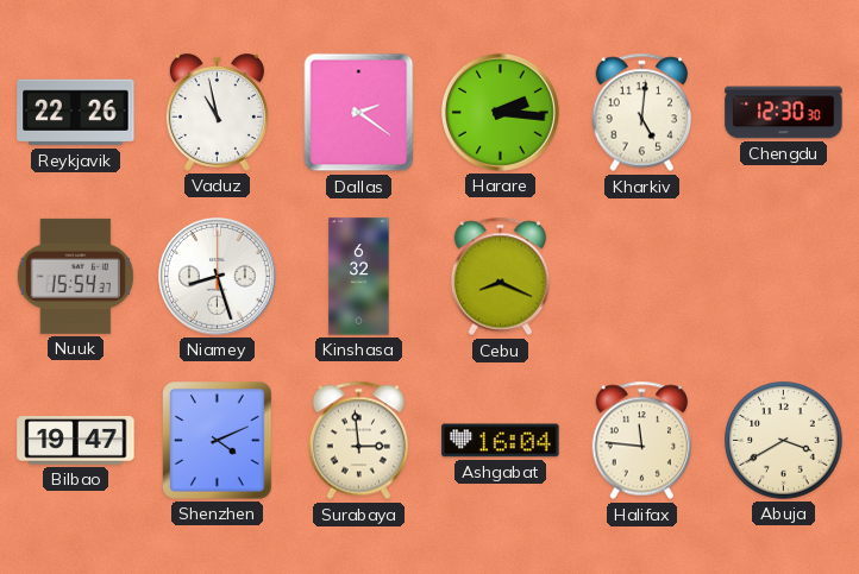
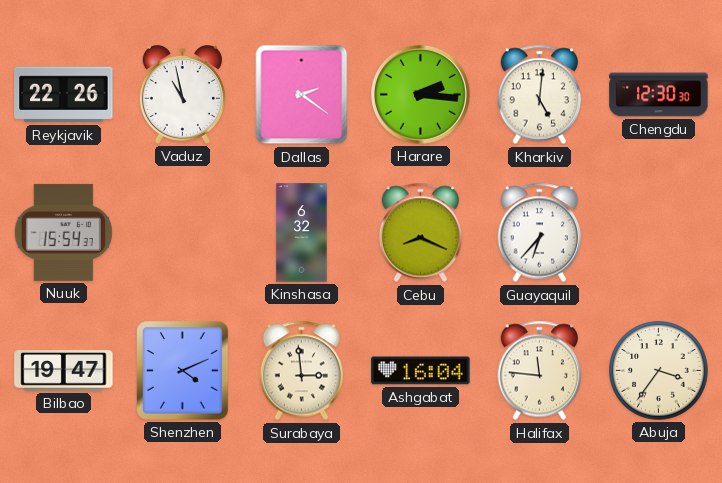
Niamey: 8:27 -> none
Guayaquil: none -> 6:37
Abuja: 3:40 -> 3:36
